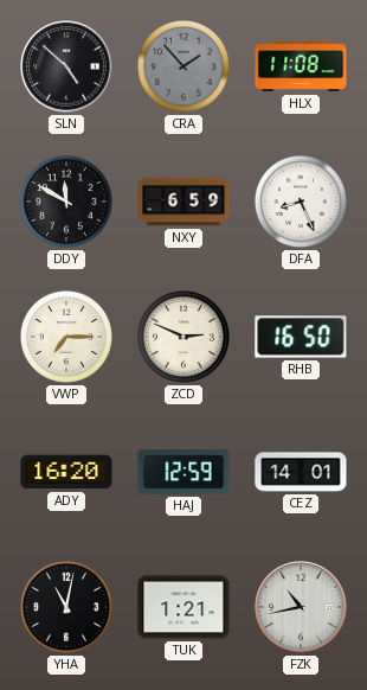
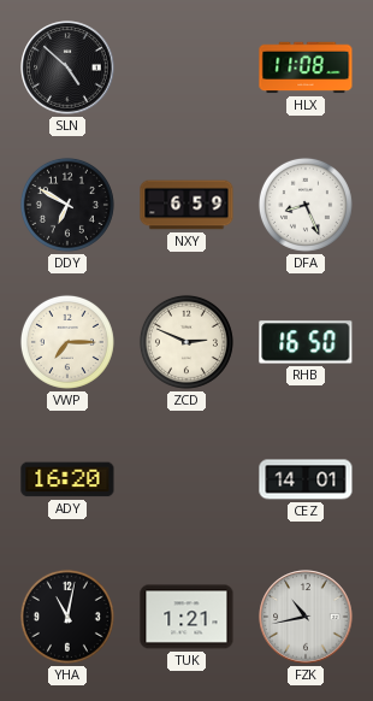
CRA: 1:53 -> none
DDY: 11:50 -> 6:50
HAJ: 12:59 -> none
